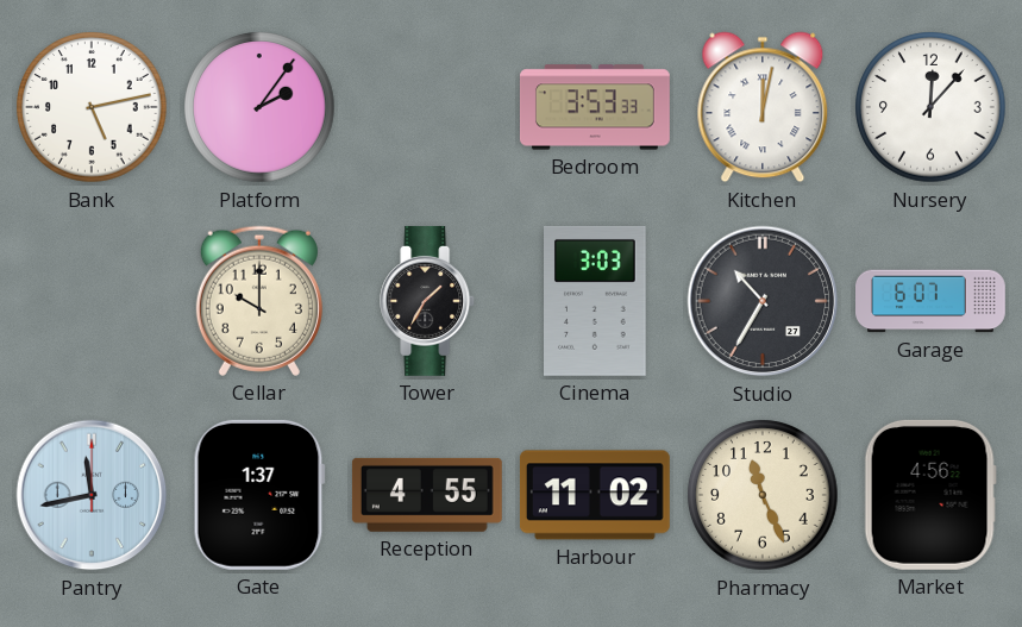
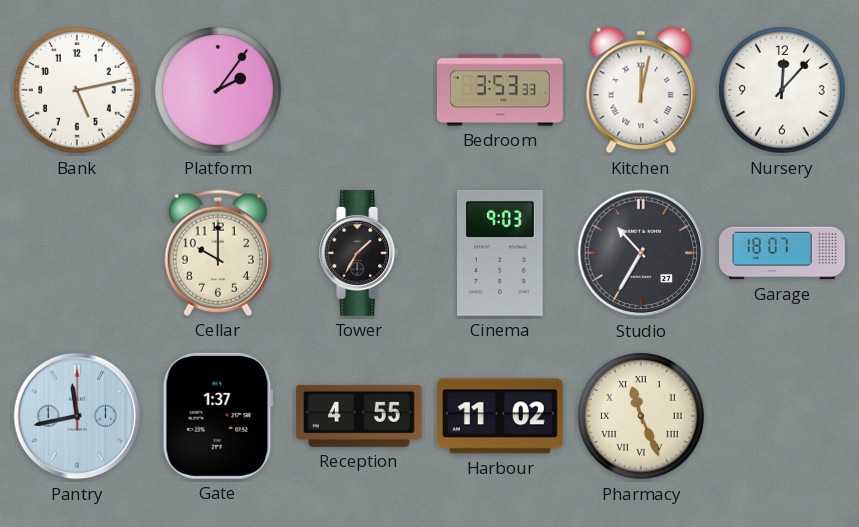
Cinema: 3:03 -> 9:03
Garage: 6:07 -> 18:07
Pharmacy numerals: Arabic -> Roman
Market: 4:56 -> none
